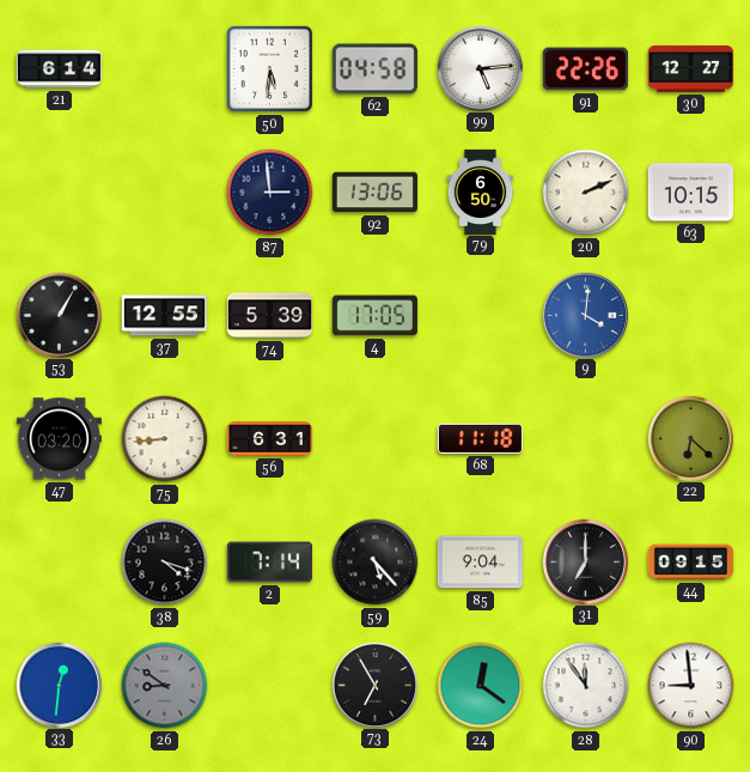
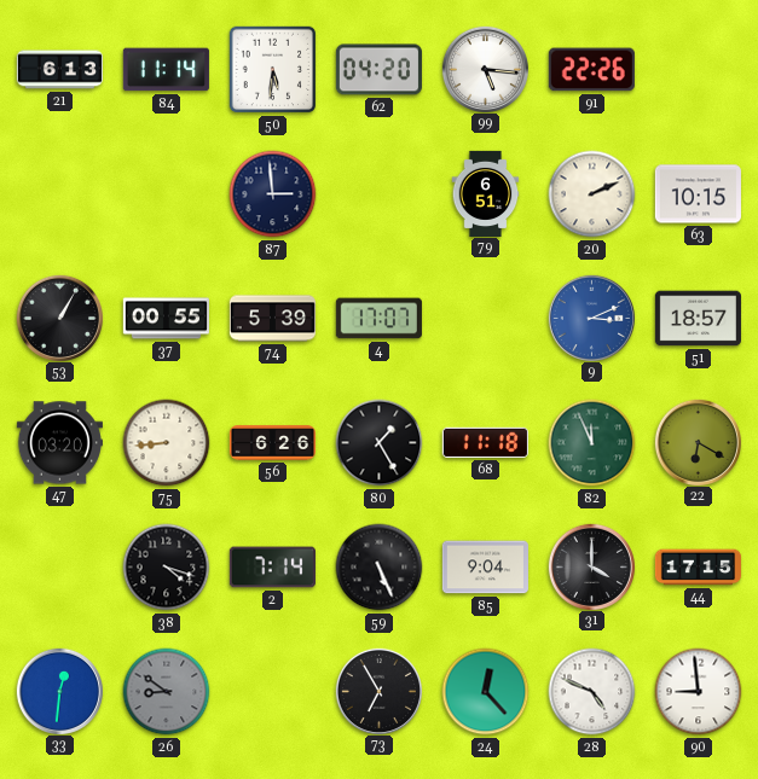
21: 6:14 -> 6:13
84: none -> 11:14
62: 04:58 -> 04:20
99: 5:14 -> 5:16
30: 12:27 -> none
92: 13:06 -> none
79: 6:50 -> 6:51
37: 12:55 -> 00:55
4: 17:05 -> 17:07
9: 4:01 -> 3:11
51: none -> 18:57
56: 6:31 -> 6:26
80: none -> 1:25
82: none -> 11:56
22: 6:22 -> 6:20
59: 5:23 -> 5:26
31: 7:00 -> 4:00
44: 09:15 -> 17:15
24: 12:21 -> 12:23
28: 11:54 -> 4:49
